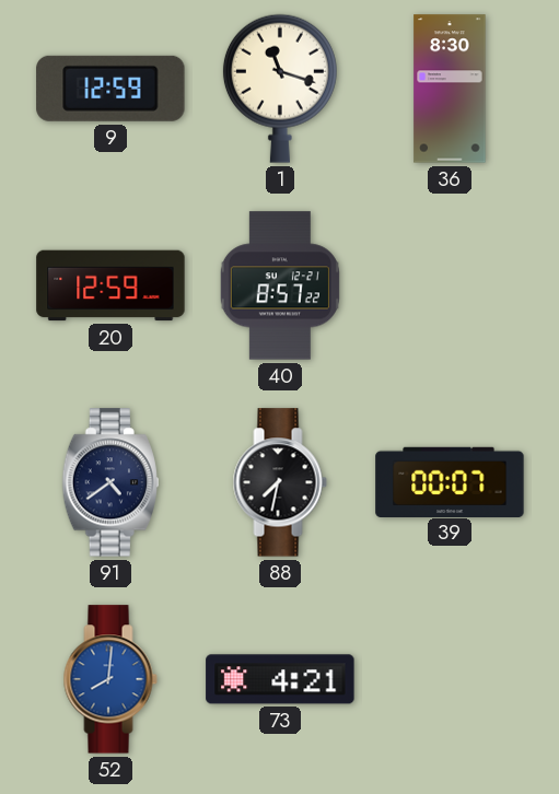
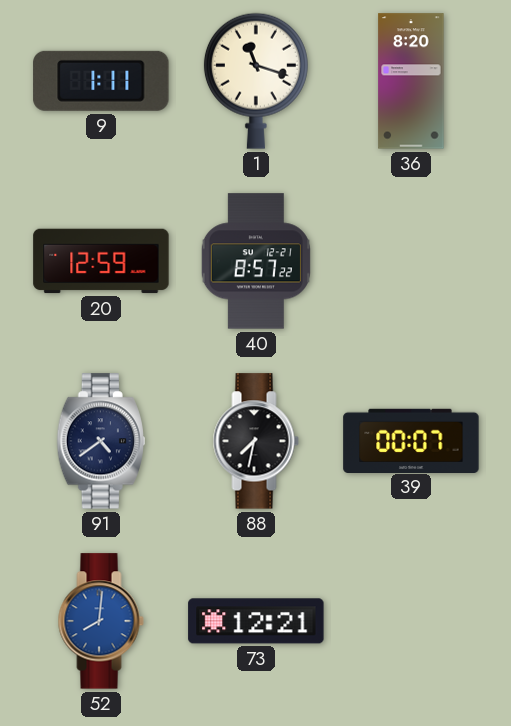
9: 12:59 -> 1:11
36: 8:30 -> 8:20
73: 4:21 -> 12:21
